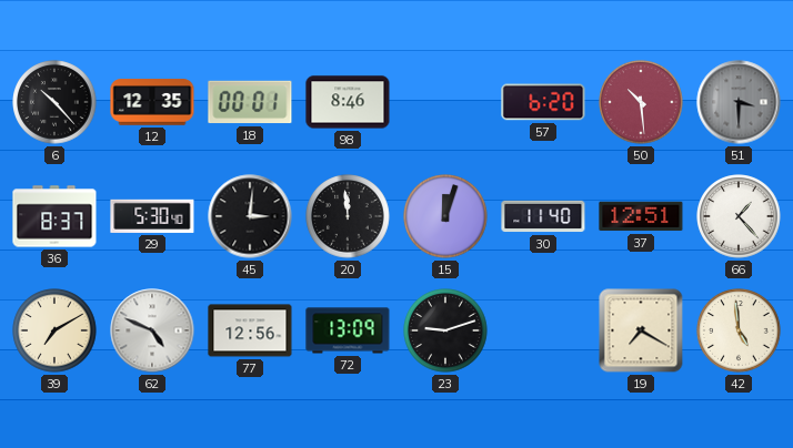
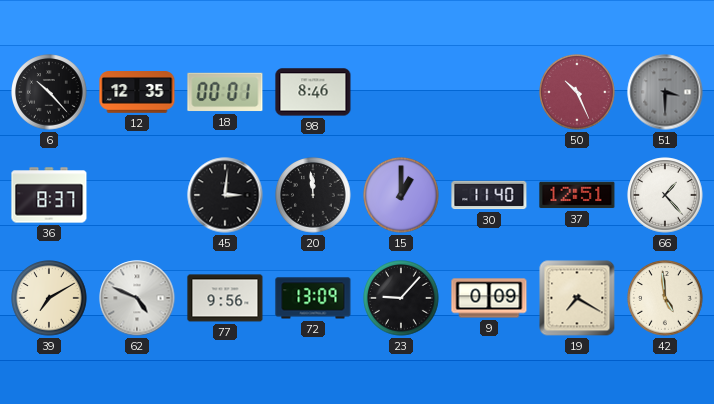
57: 6:20 -> none
50: 10:29 -> 10:26
29: 5:30 -> none
15: 12:03 -> 1:00
77: 12:56 -> 9:56
23: 9:12 -> 9:07
9: none -> 0:09
